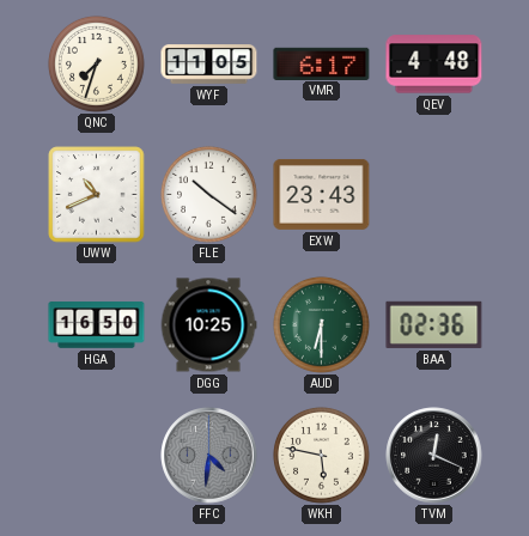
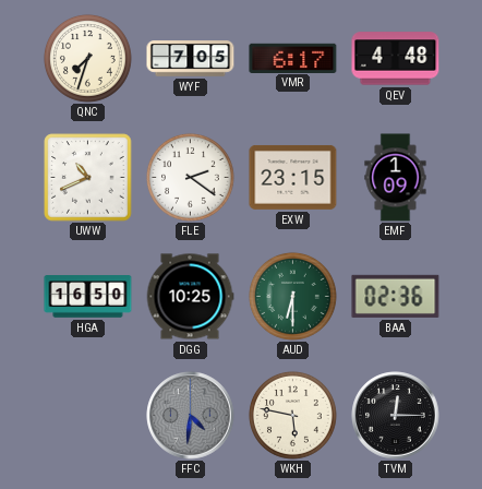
WYF: 11:05 -> 7:05
FLE: 10:21 -> 2:21
EXW: 23:43 -> 23:15
EMF: none -> 1:09
TVM: 12:19 -> 12:15
